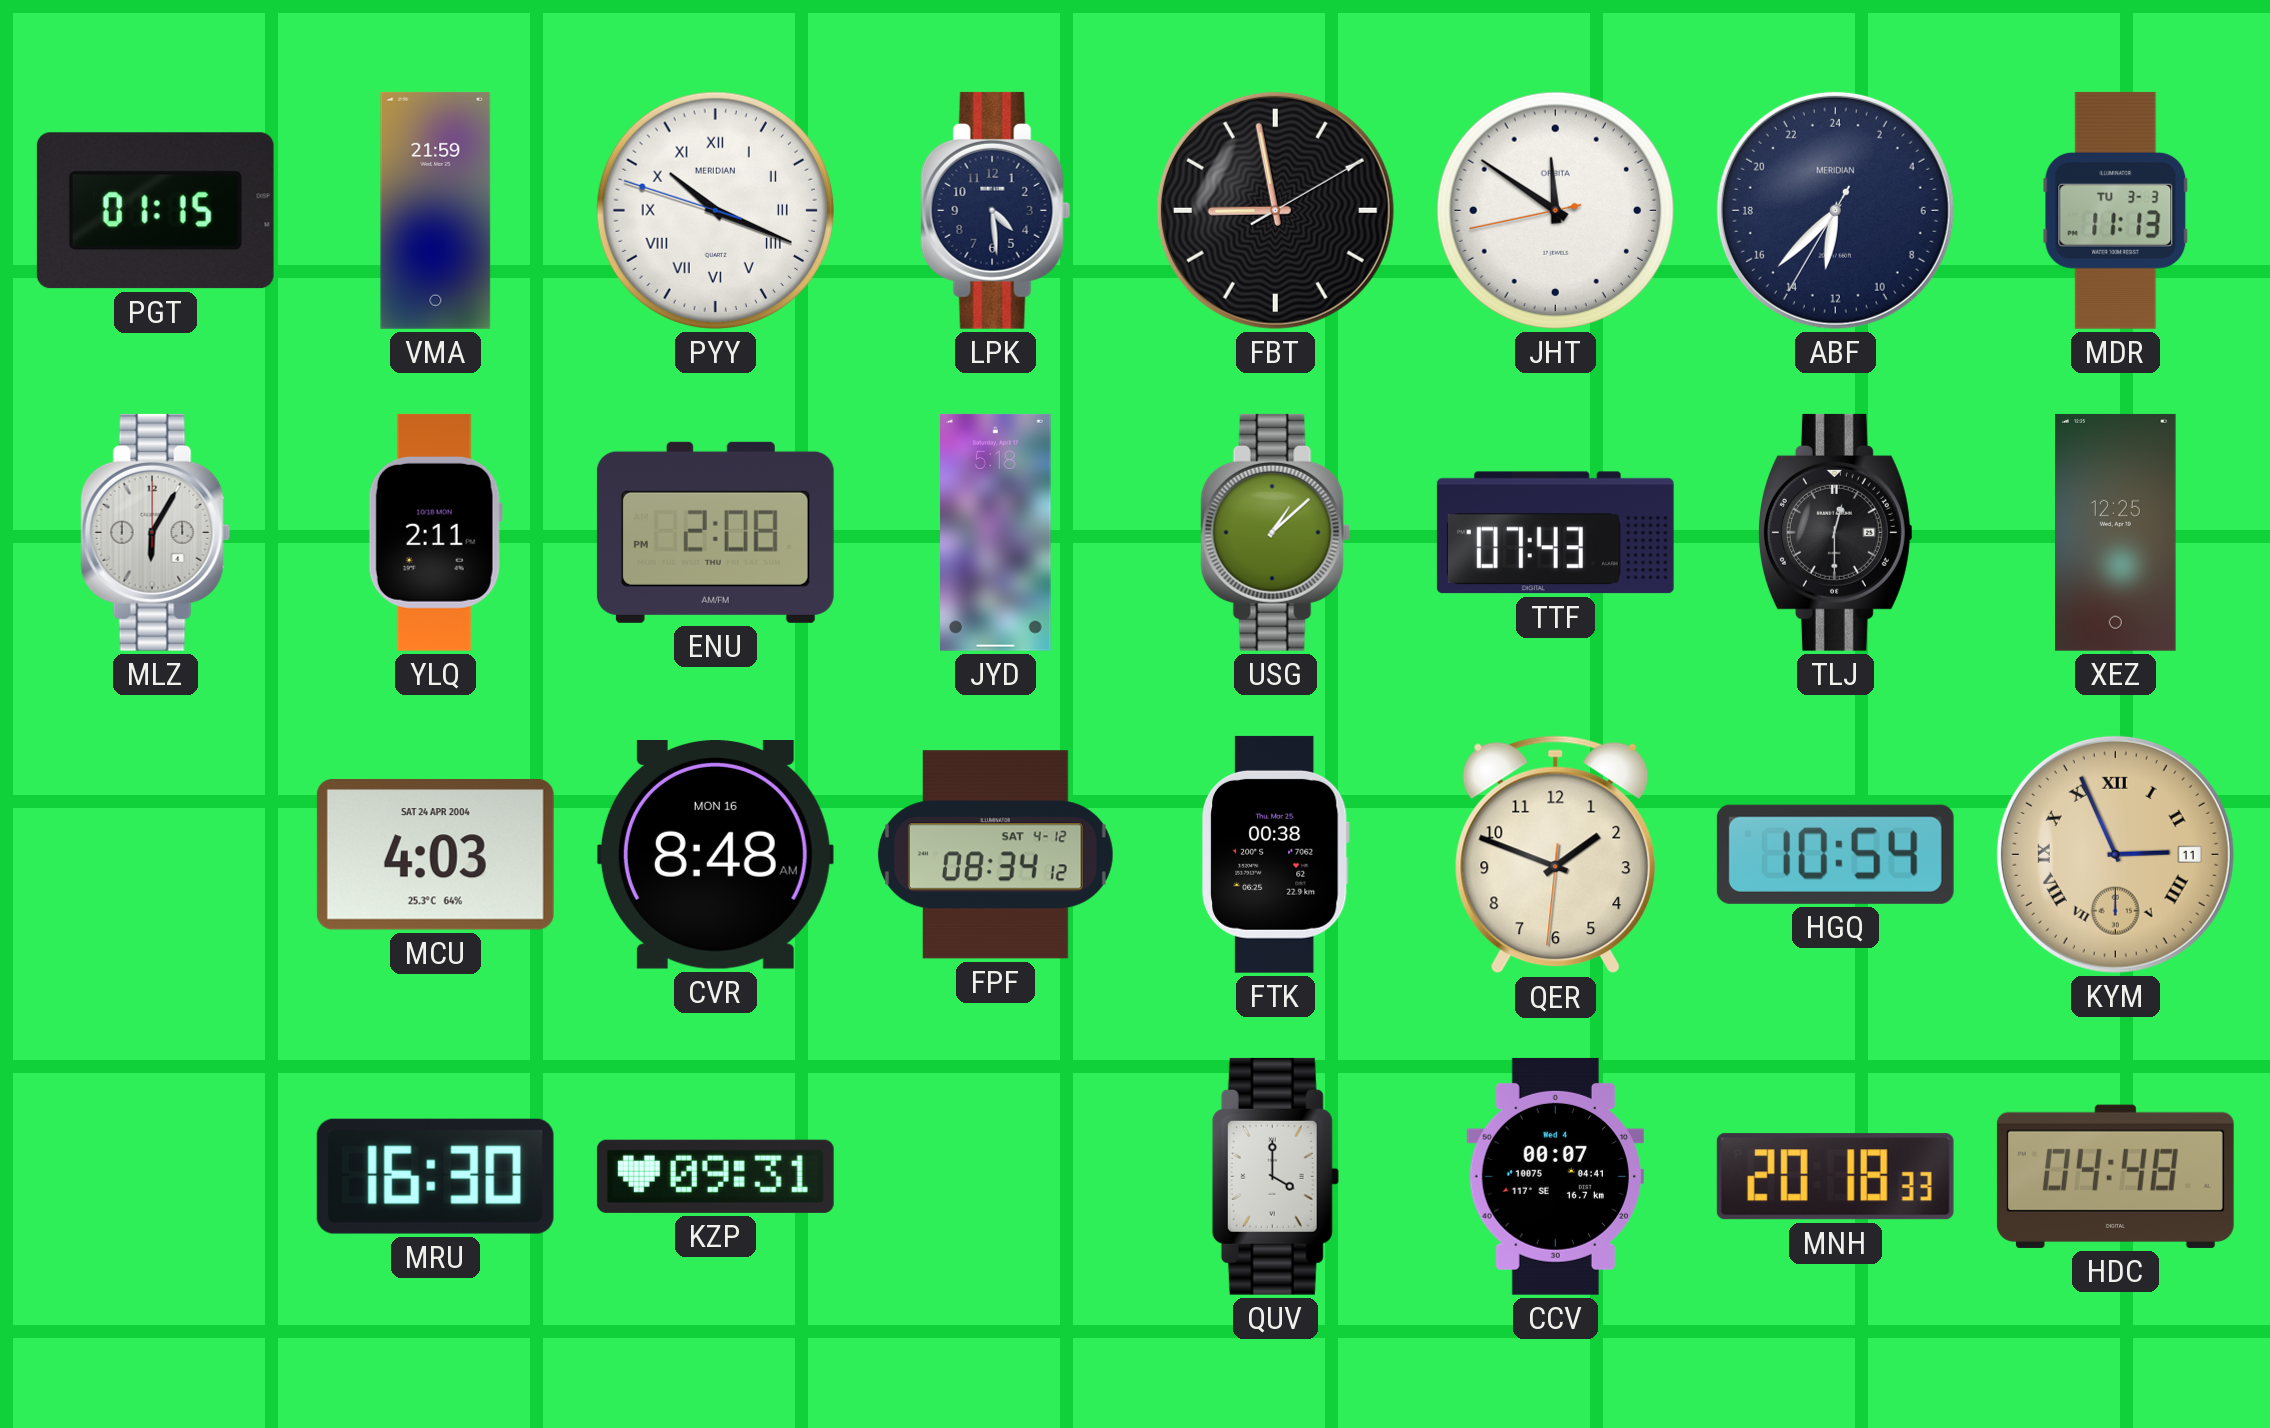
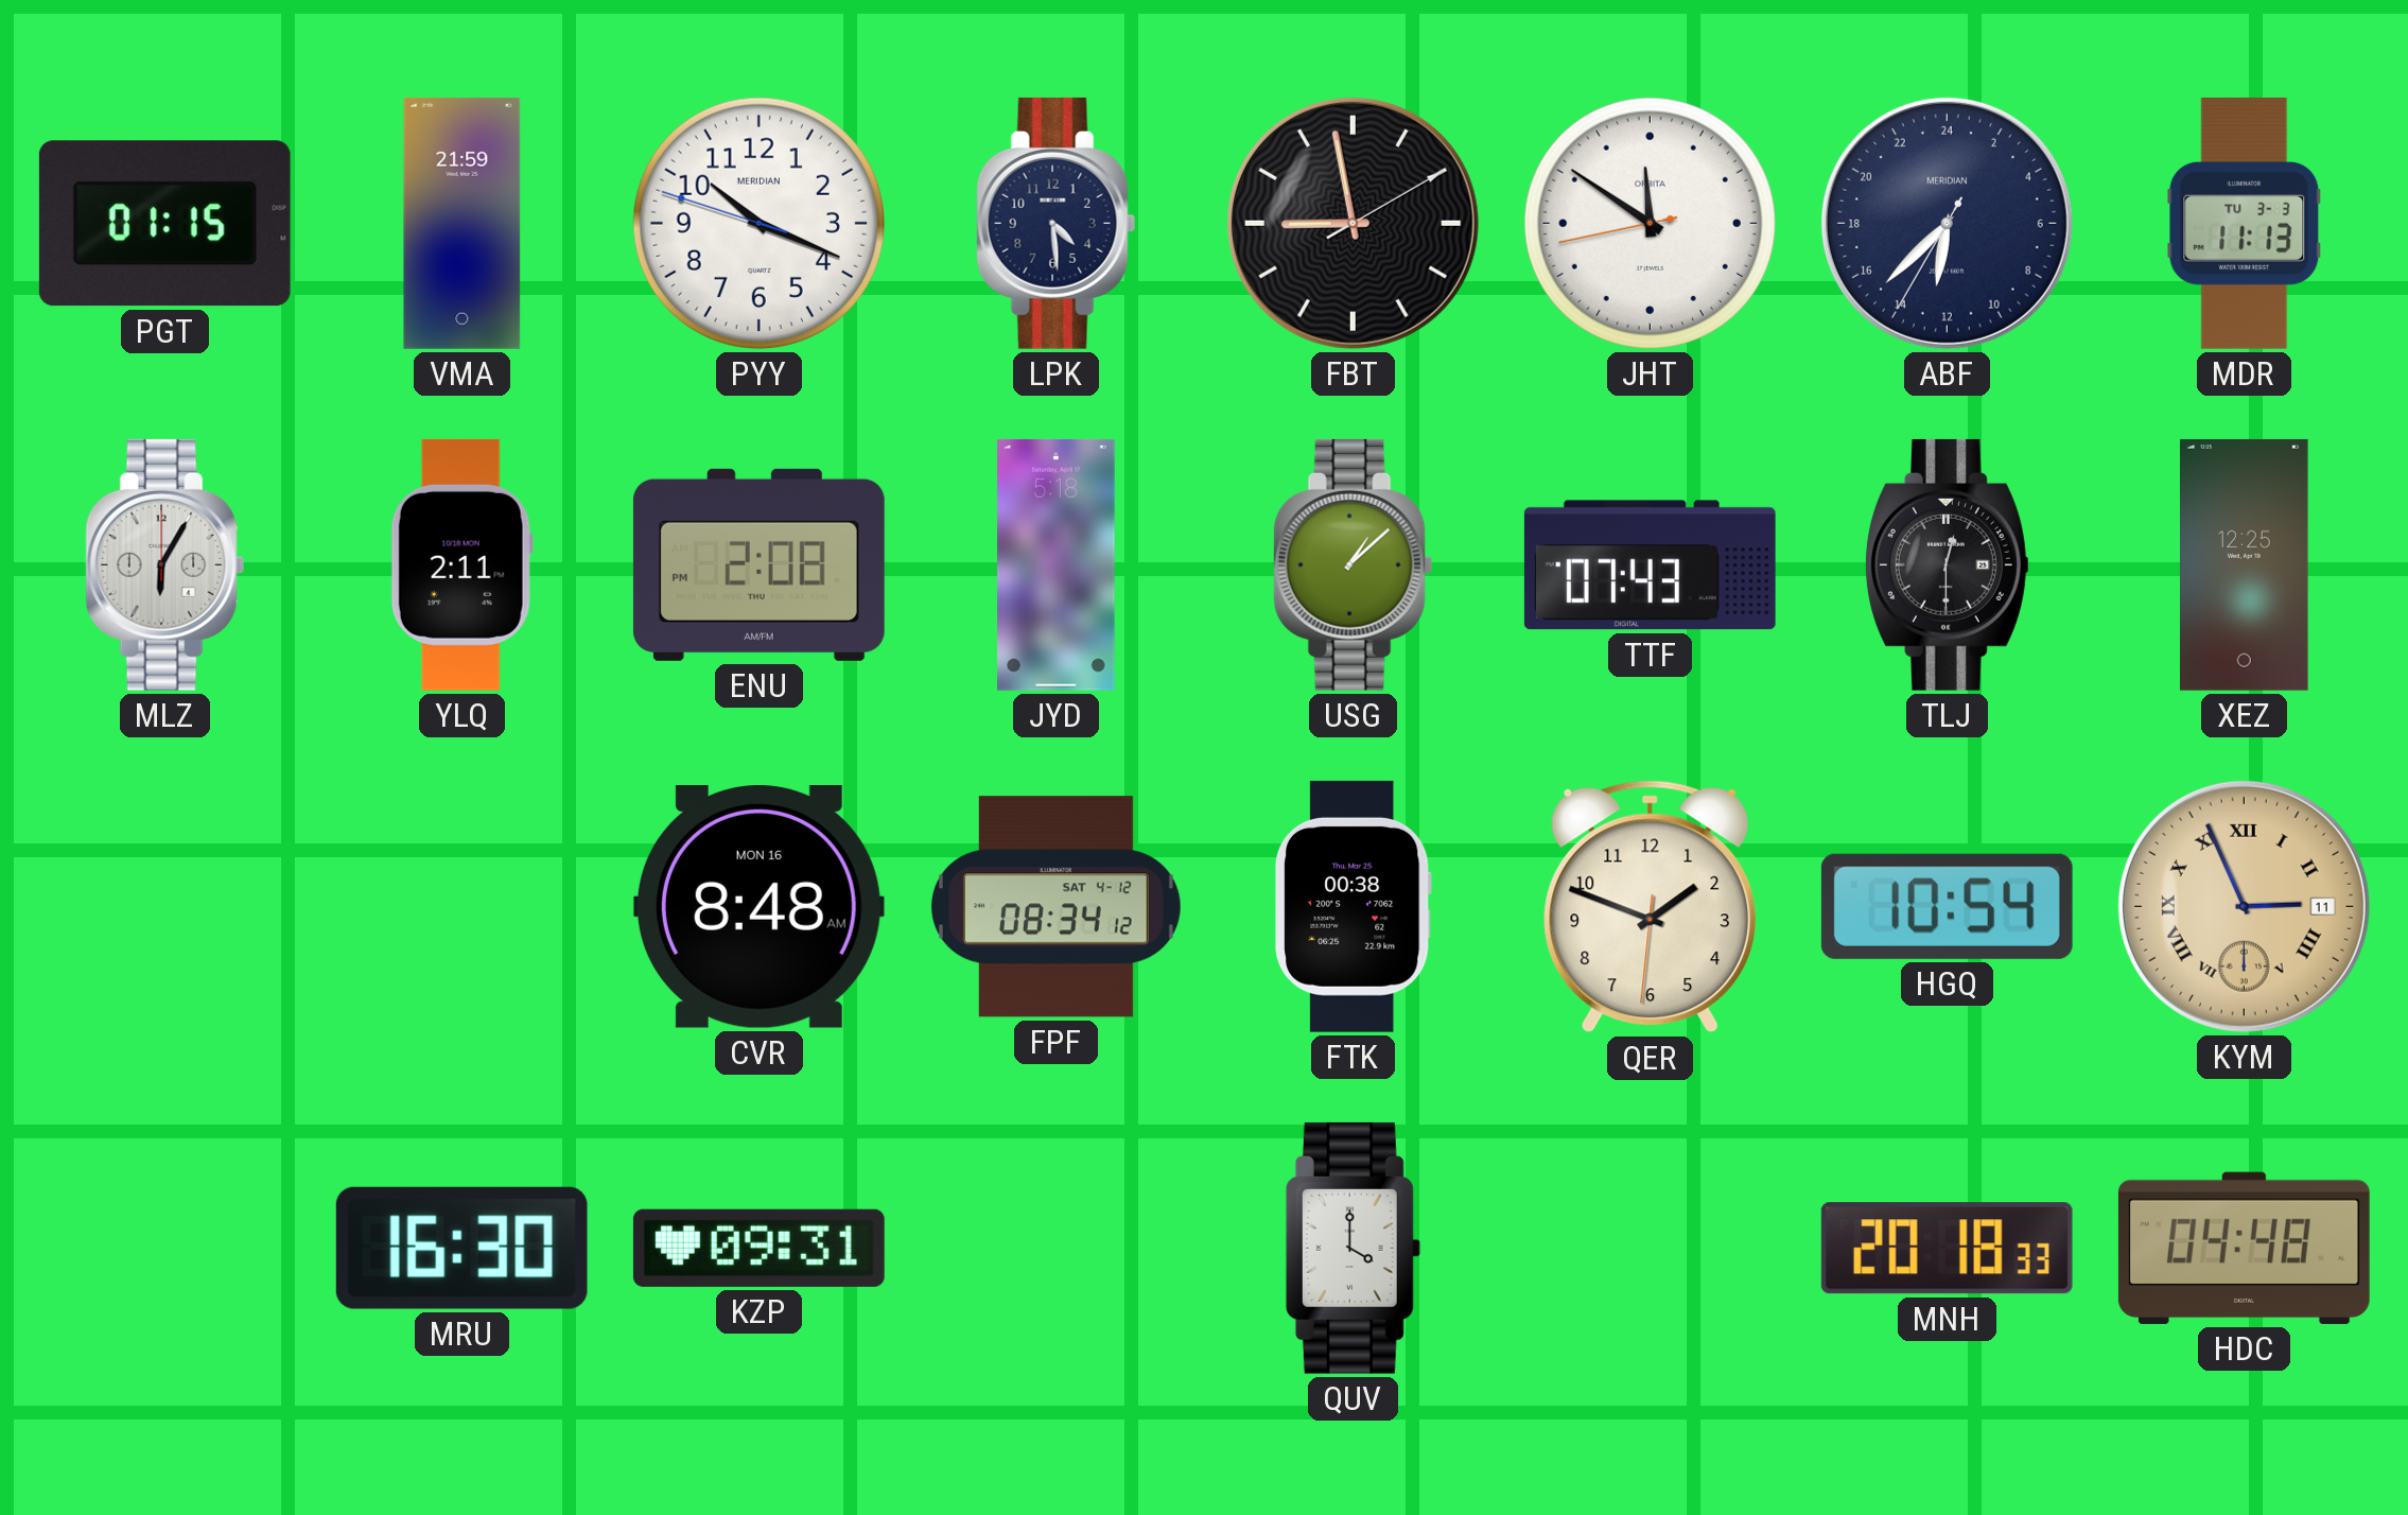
PYY numerals: Roman -> Arabic
MCU: 4:03 -> none
CCV: 00:07 -> none
